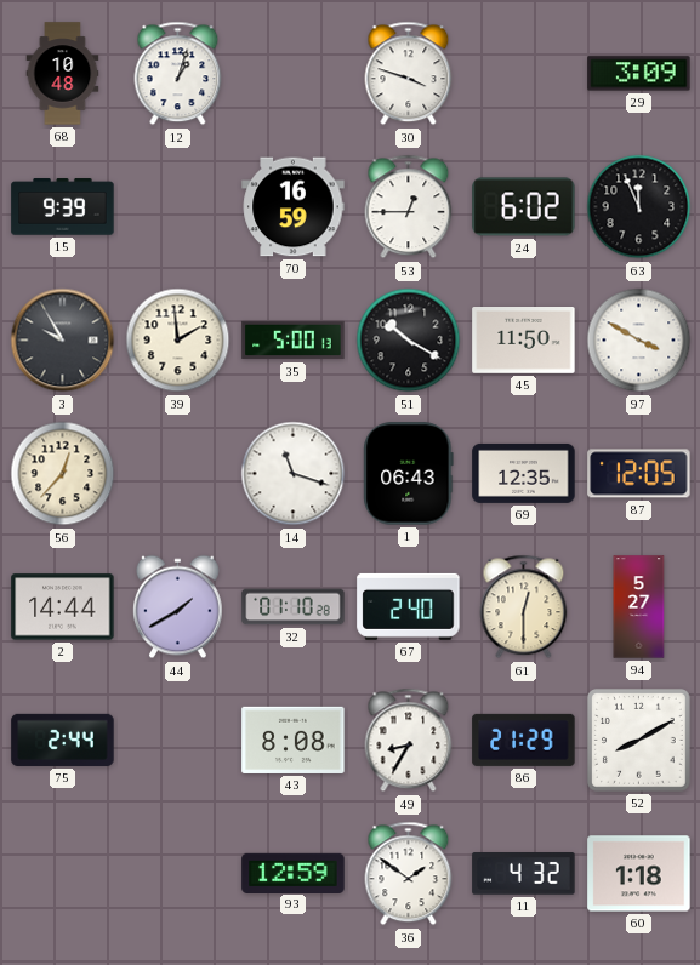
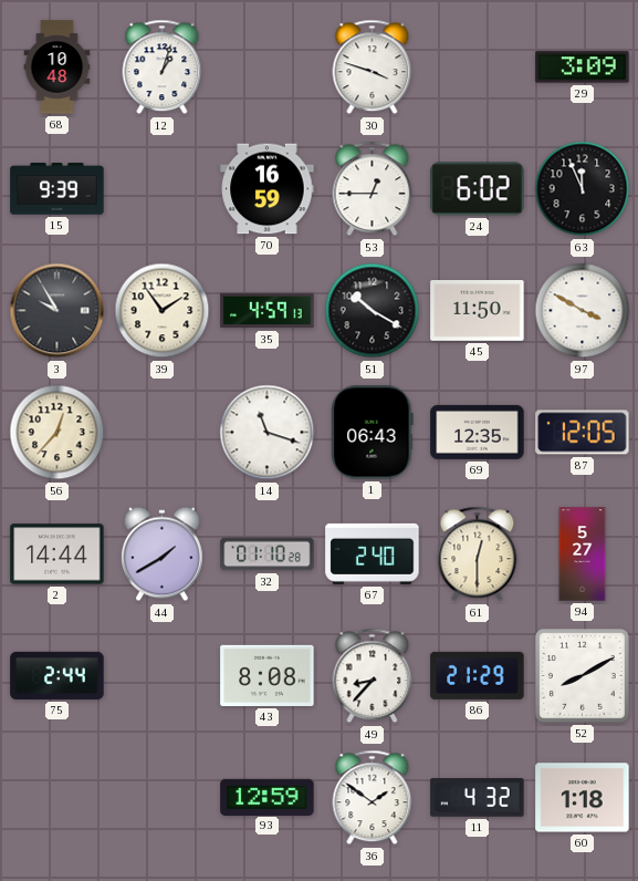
39: 1:59 -> 1:54
35: 5:00 -> 4:59
49: 8:35 -> 8:37
